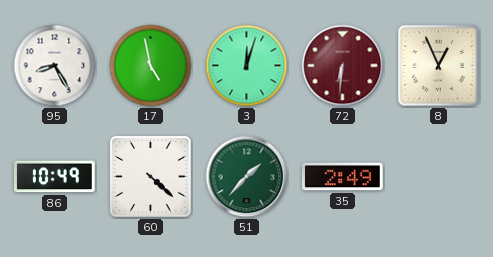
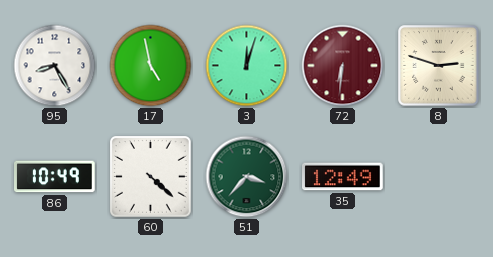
8: 12:56 -> 2:48
51: 1:37 -> 3:37
35: 2:49 -> 12:49
